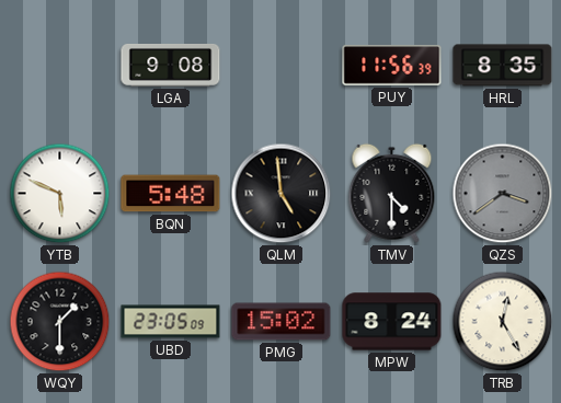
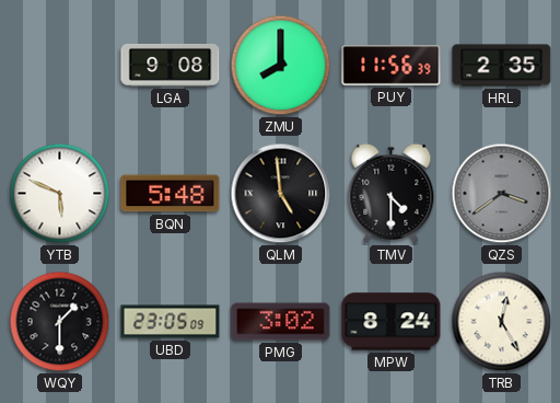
ZMU: none -> 8:00
HRL: 8:35 -> 2:35
PMG: 15:02 -> 3:02
